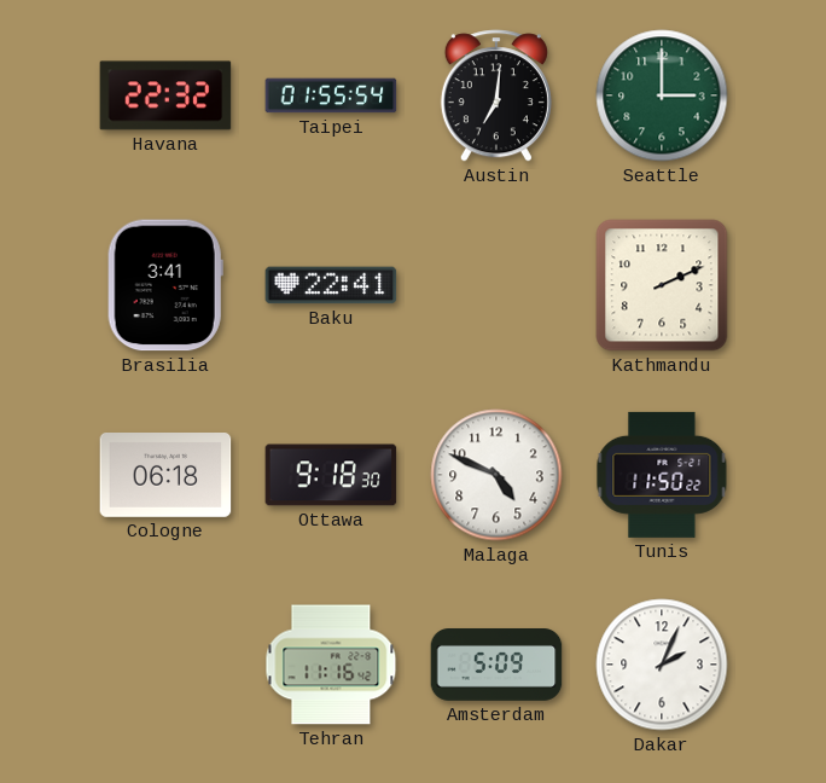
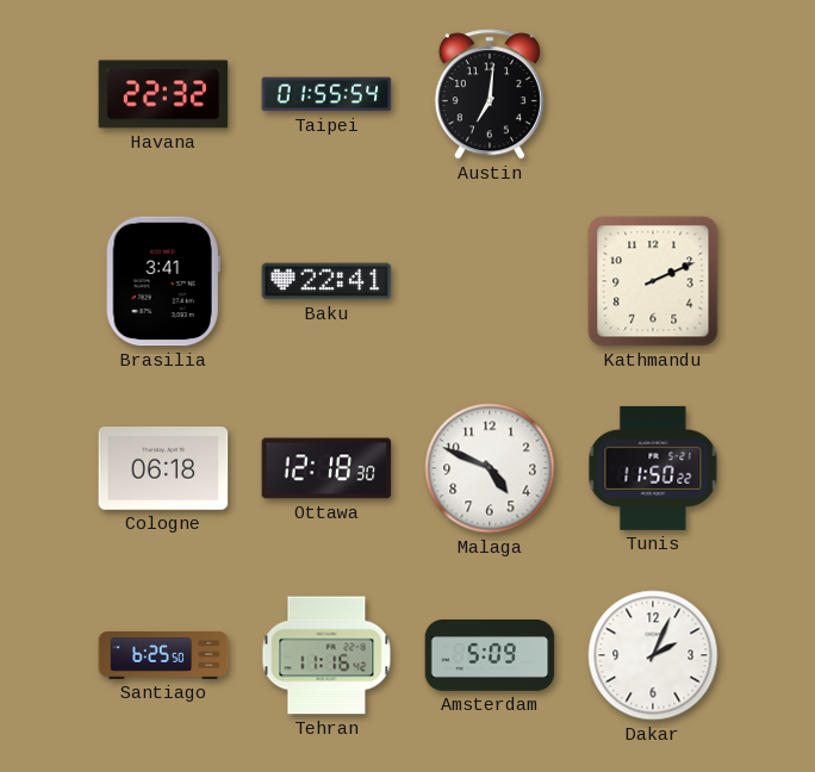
Seattle: 3:00 -> none
Ottawa: 9:18 -> 12:18
Santiago: none -> 6:25
